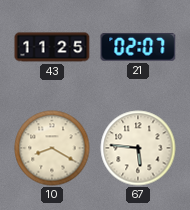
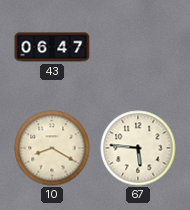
43: 11:25 -> 06:47
21: 02:07 -> none
